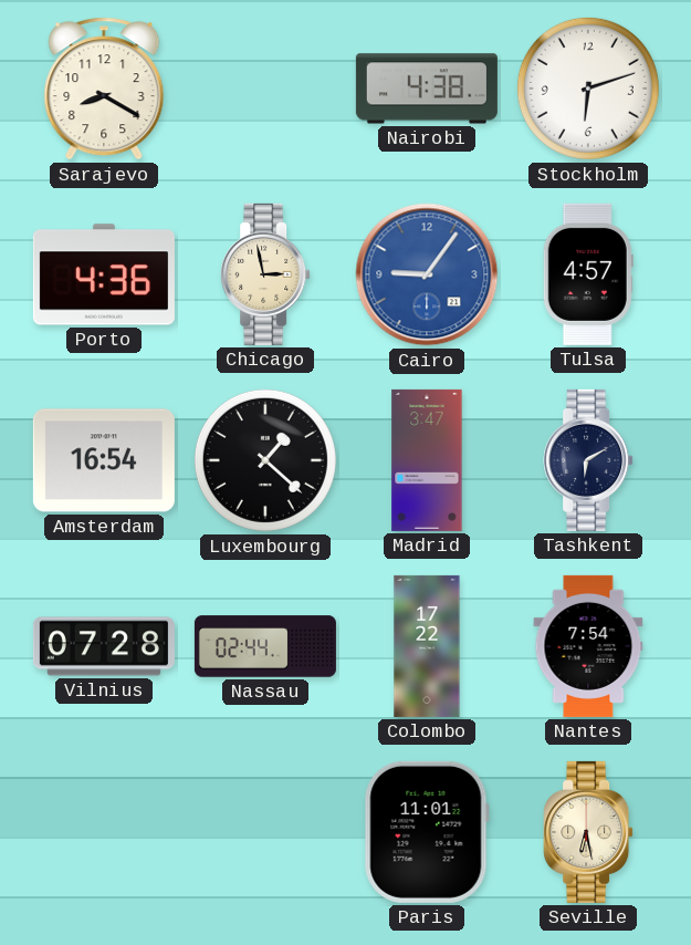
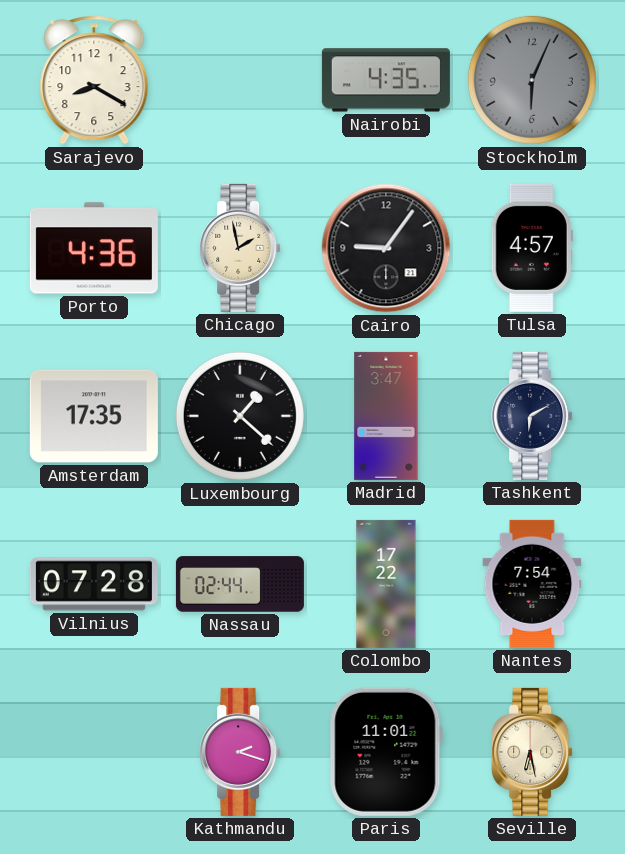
Nairobi: 4:38 -> 4:35
Stockholm: 6:12 -> 6:04
Stockholm dial: white -> grey
Chicago: 2:58 -> 1:58
Cairo dial: blue -> black
Amsterdam: 16:54 -> 17:35
Kathmandu: none -> 2:18
